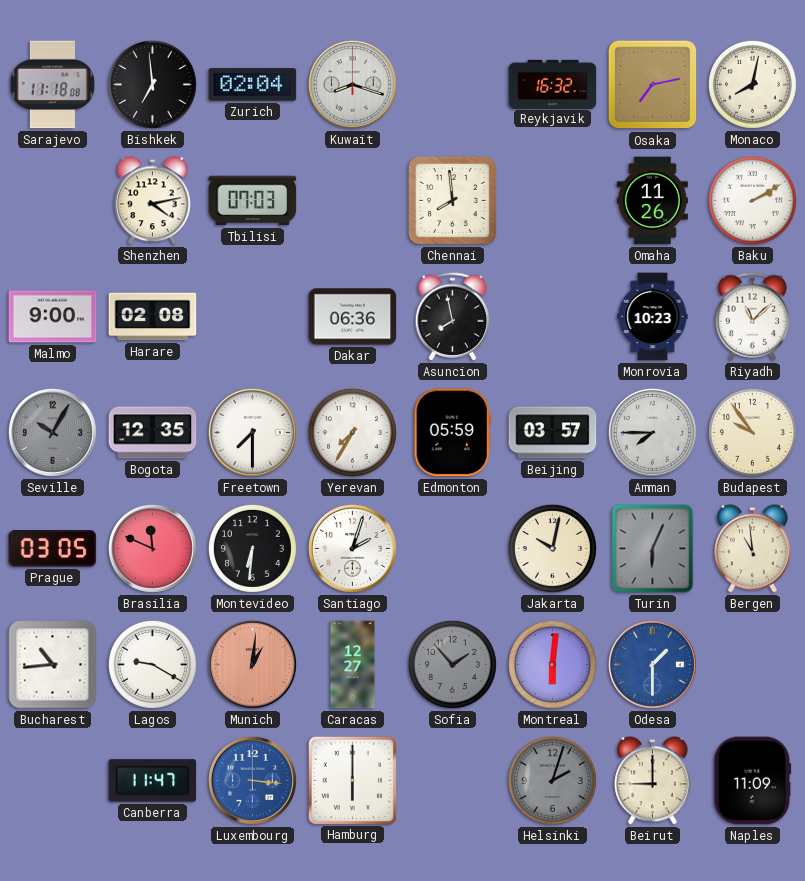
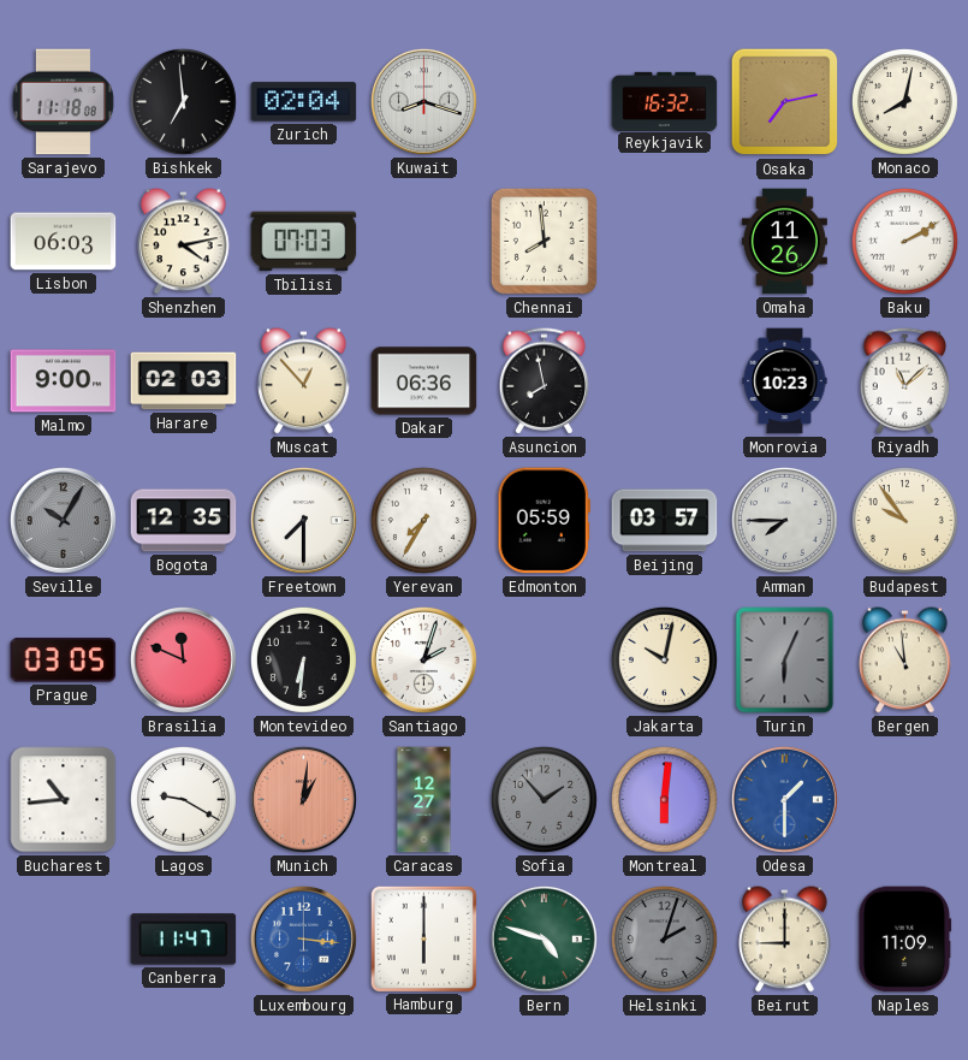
Lisbon: none -> 06:03
Harare: 02:08 -> 02:03
Muscat: none -> 12:53
Bern: none -> 4:48
